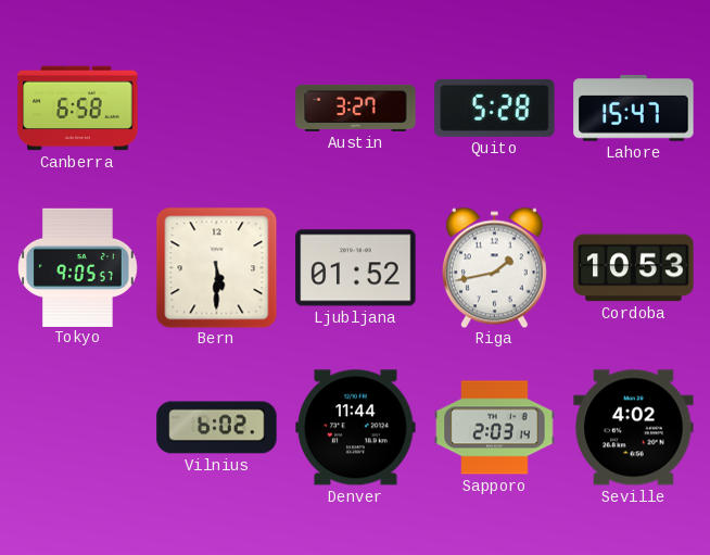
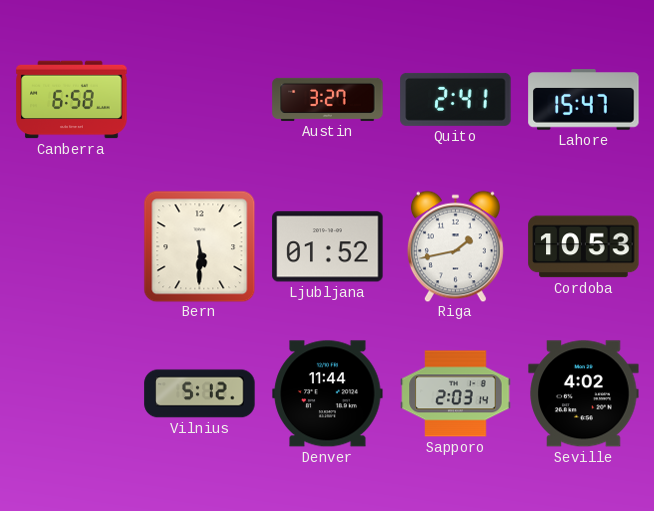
Quito: 5:28 -> 2:41
Tokyo: 9:05 -> none
Vilnius: 6:02 -> 5:12
